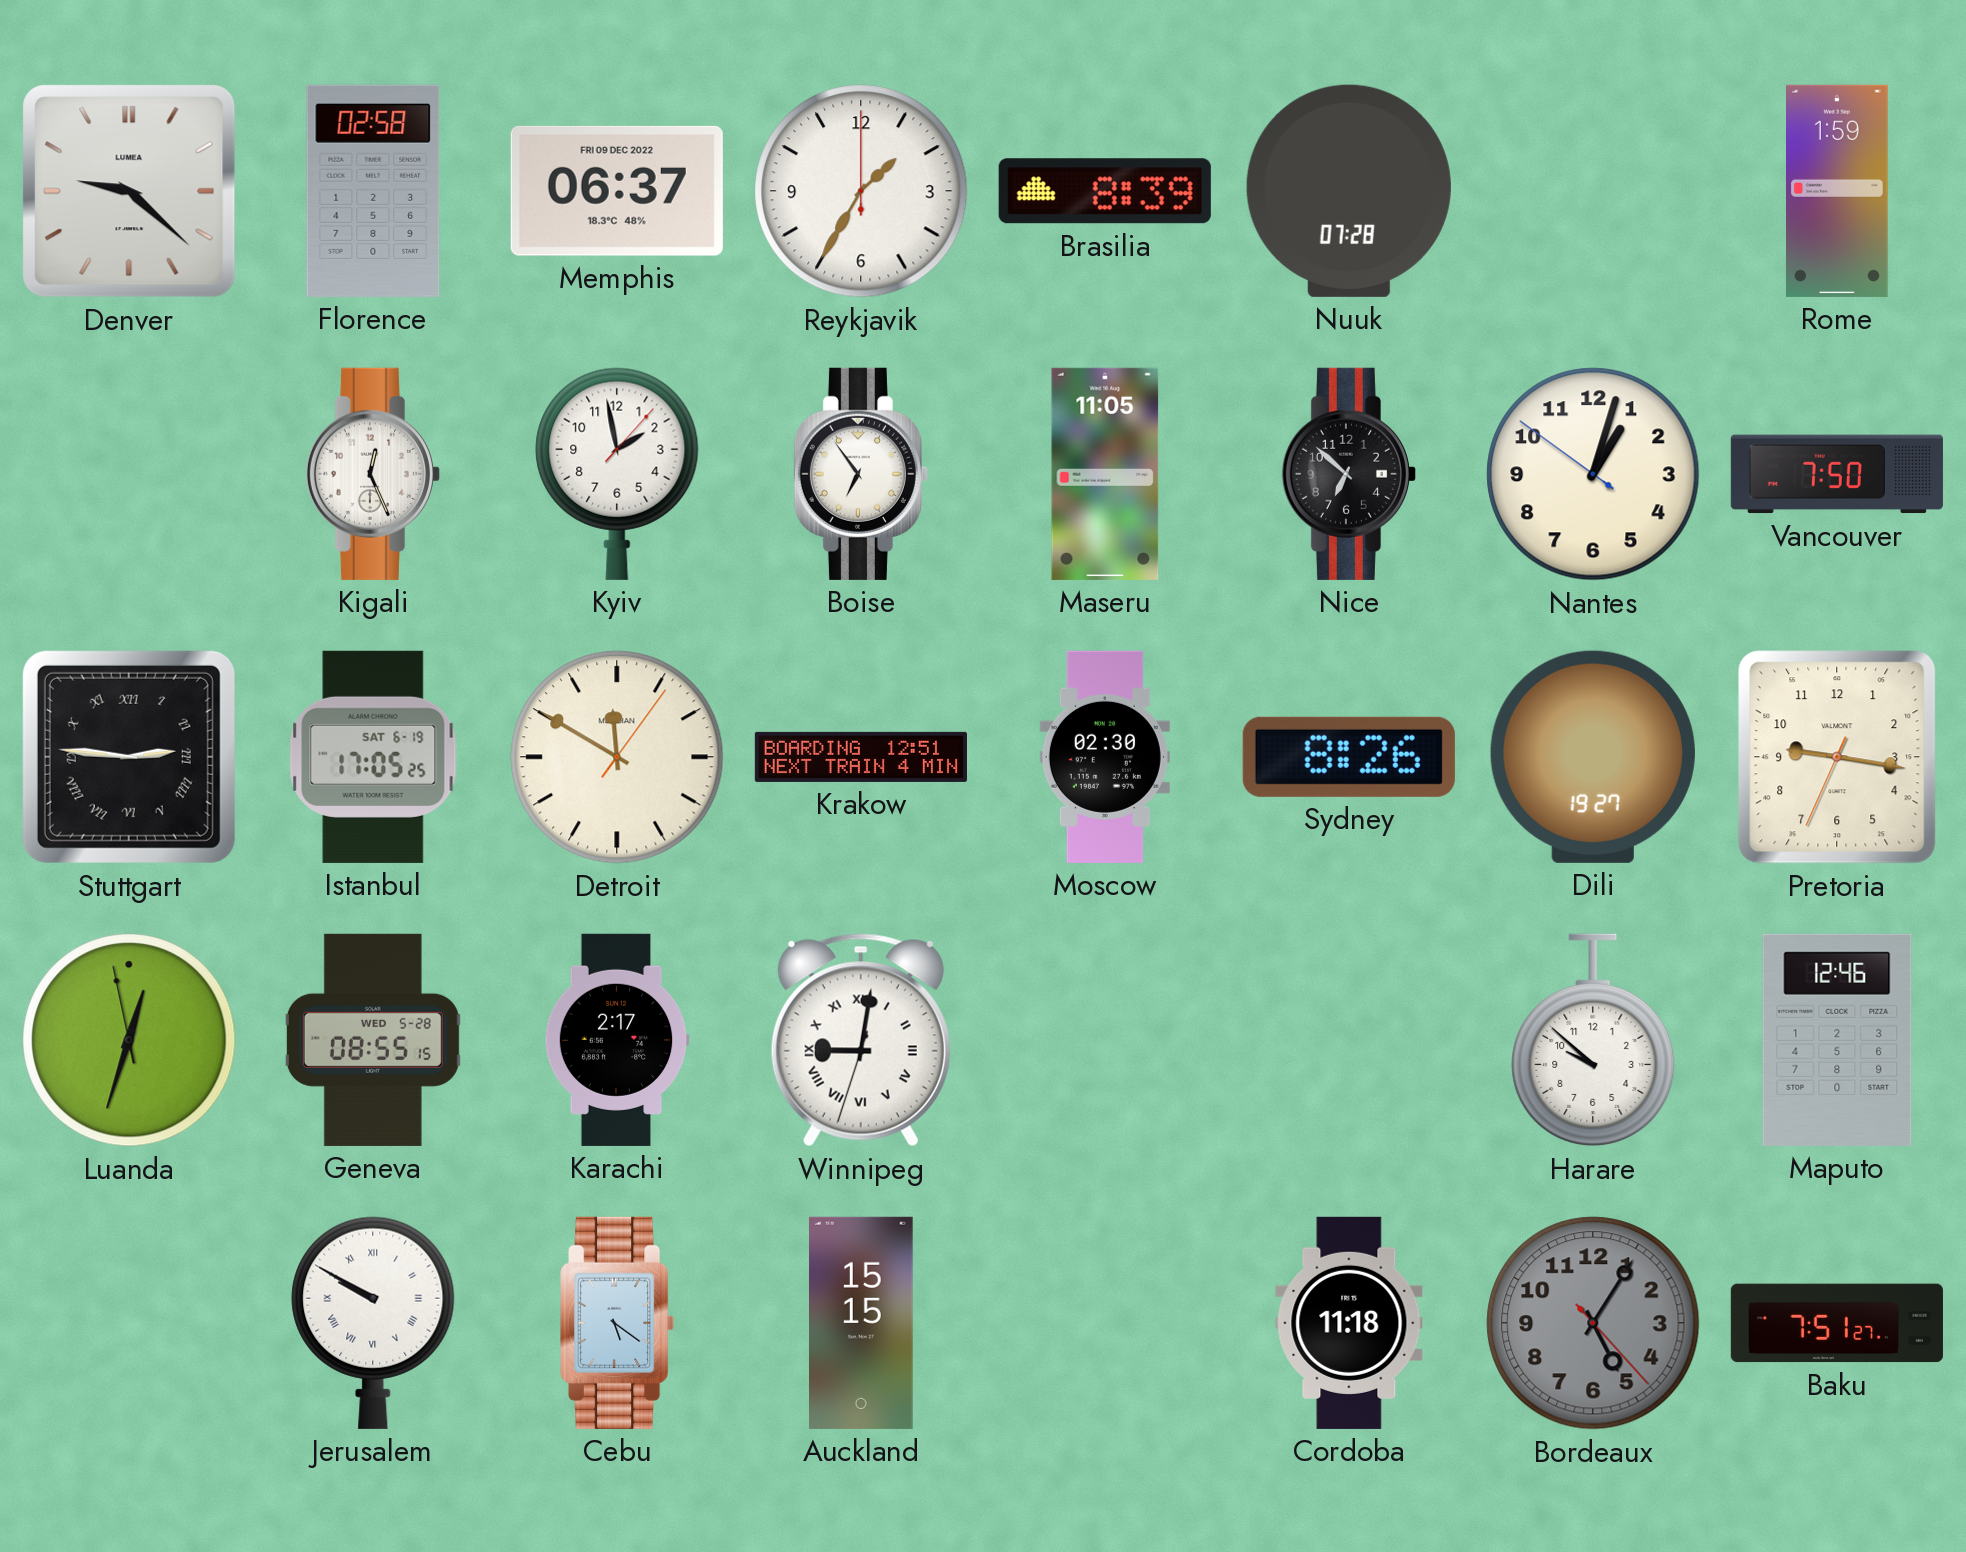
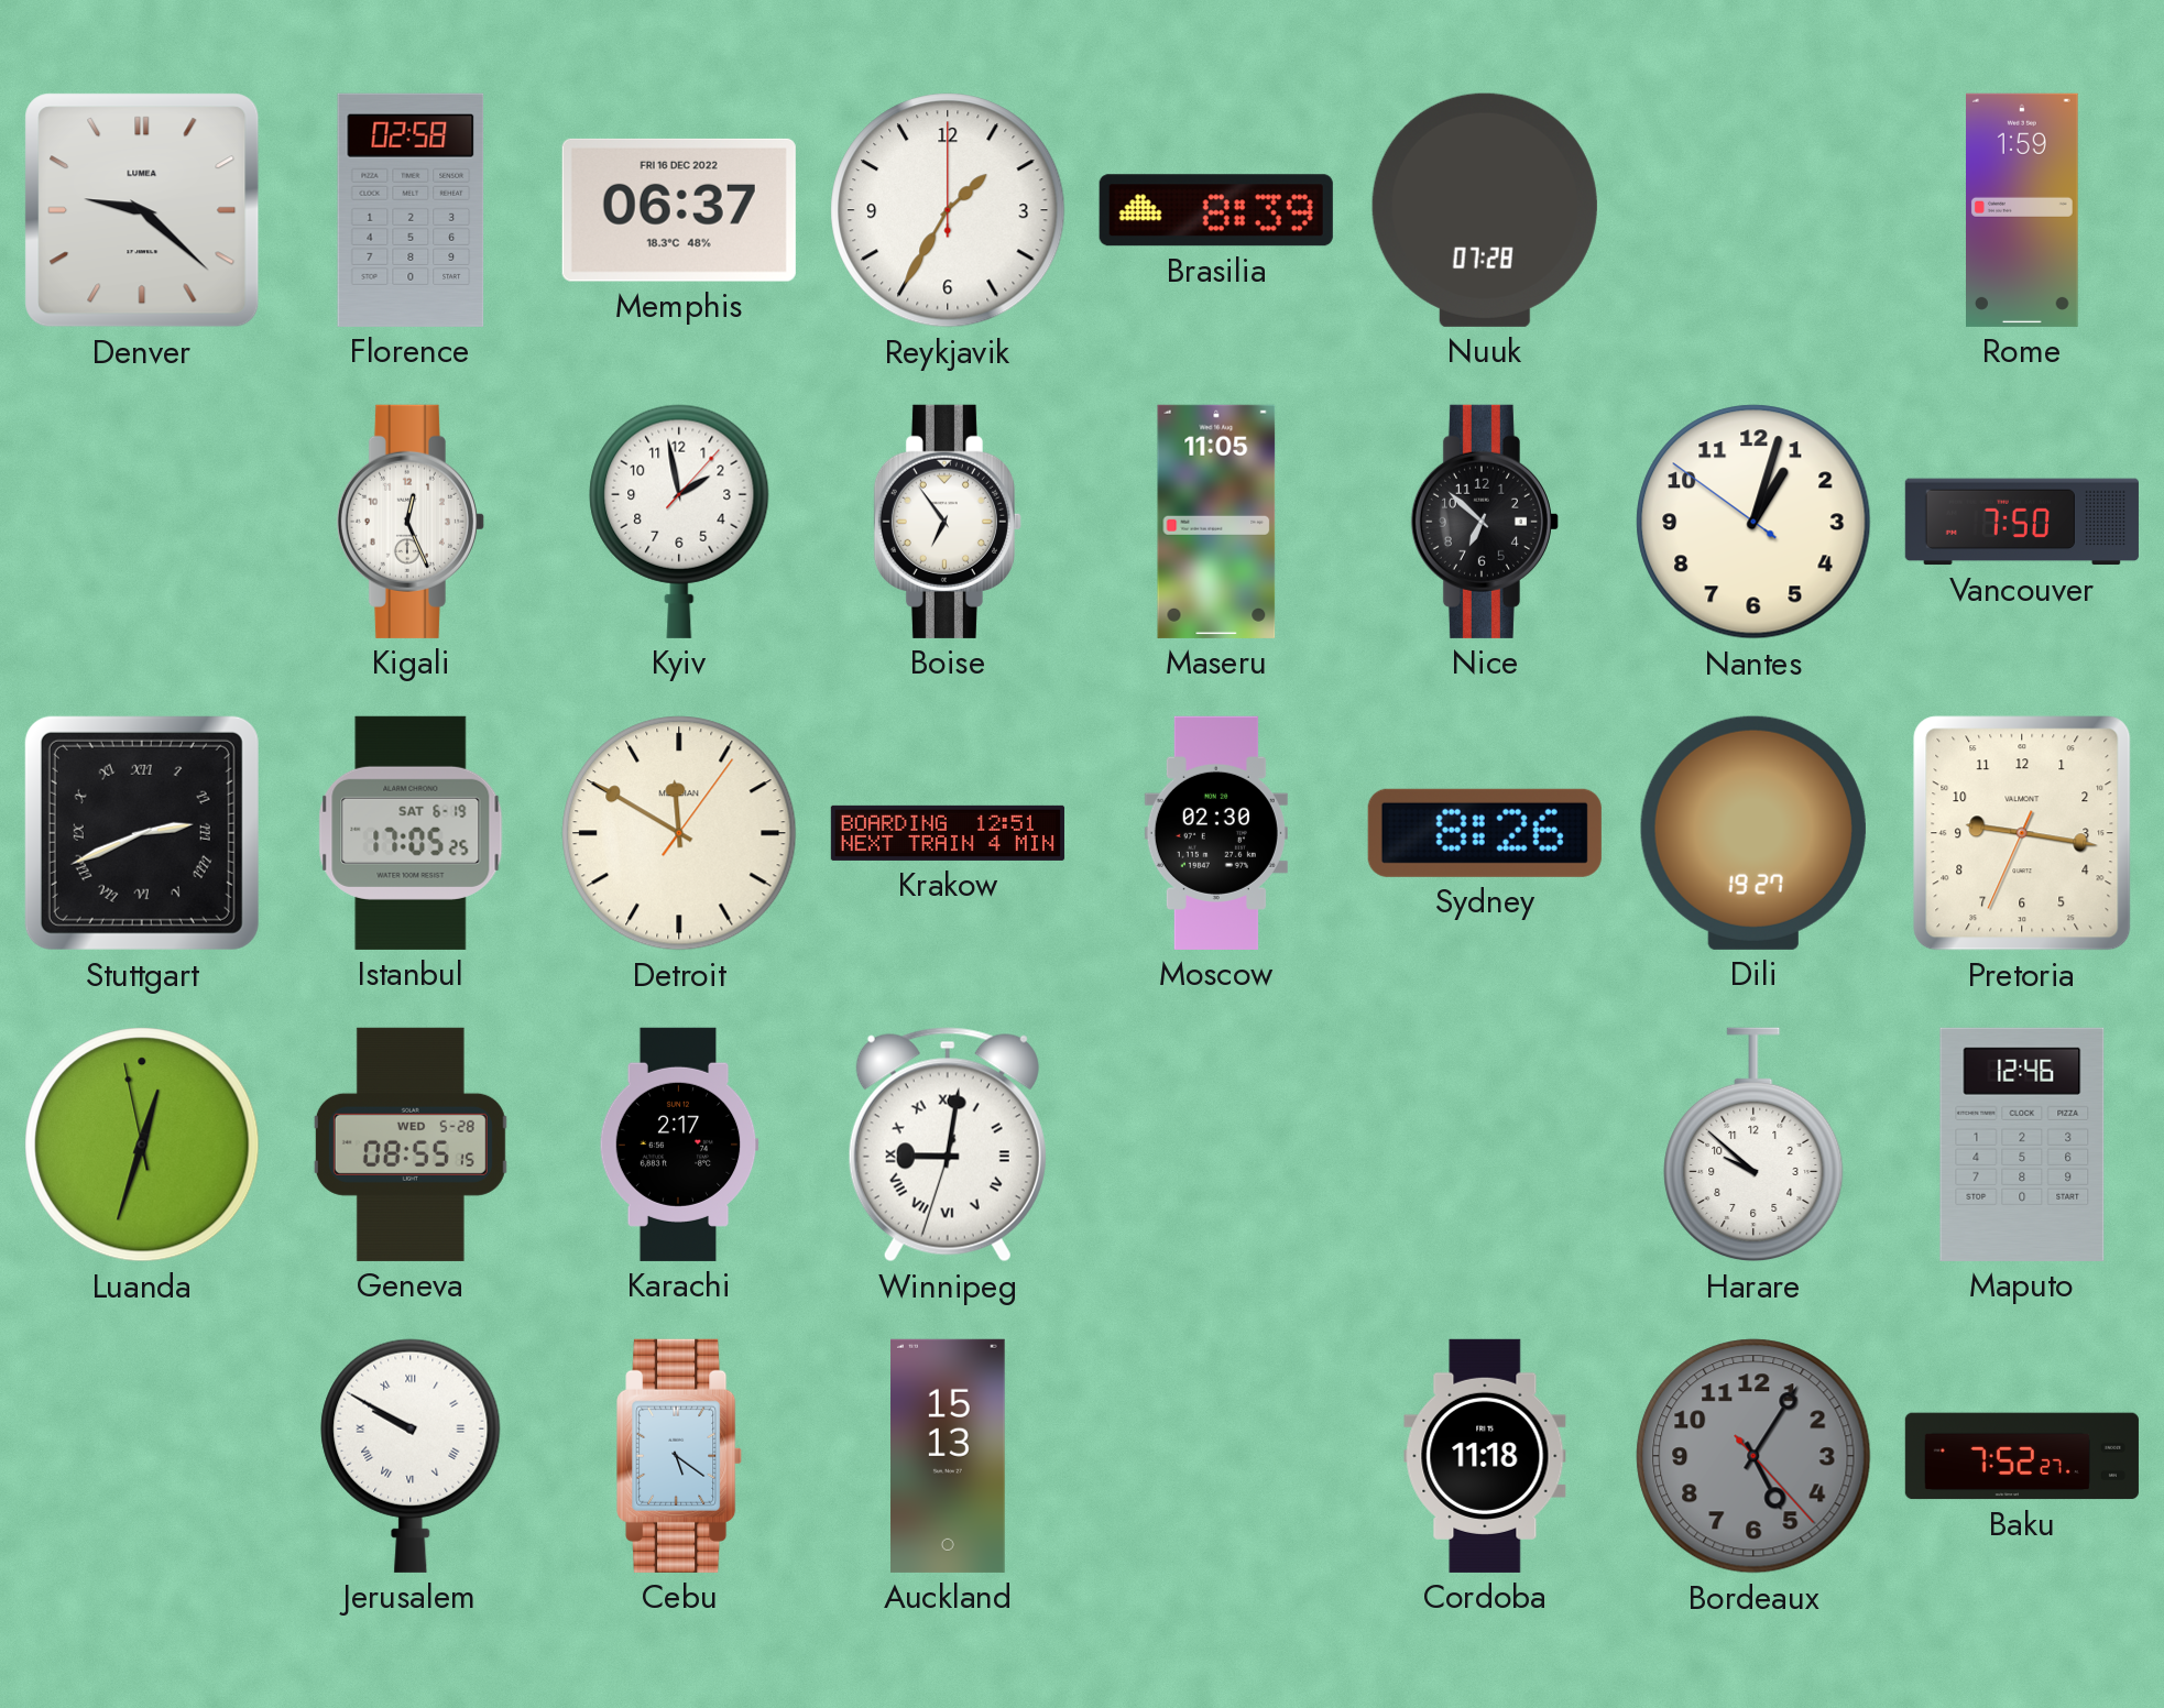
Memphis date: FRI 09 DEC 2022 -> FRI 16 DEC 2022
Stuttgart: 2:46 -> 2:41
Auckland: 15:15 -> 15:13
Baku: 7:51 -> 7:52
